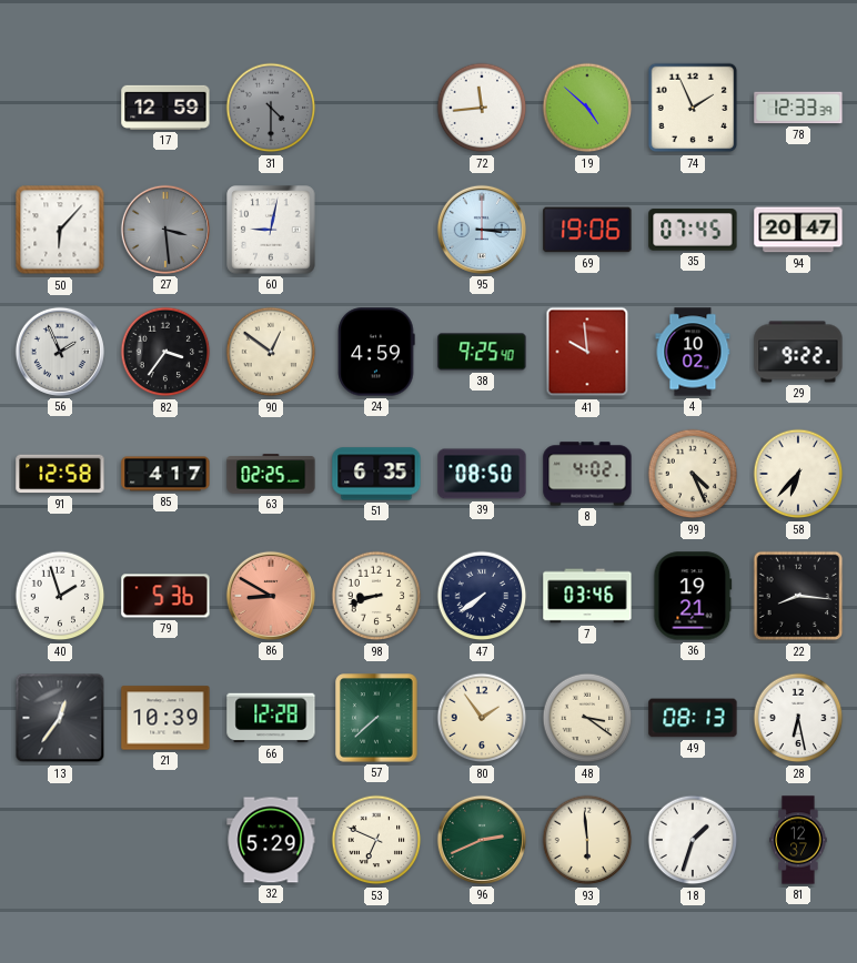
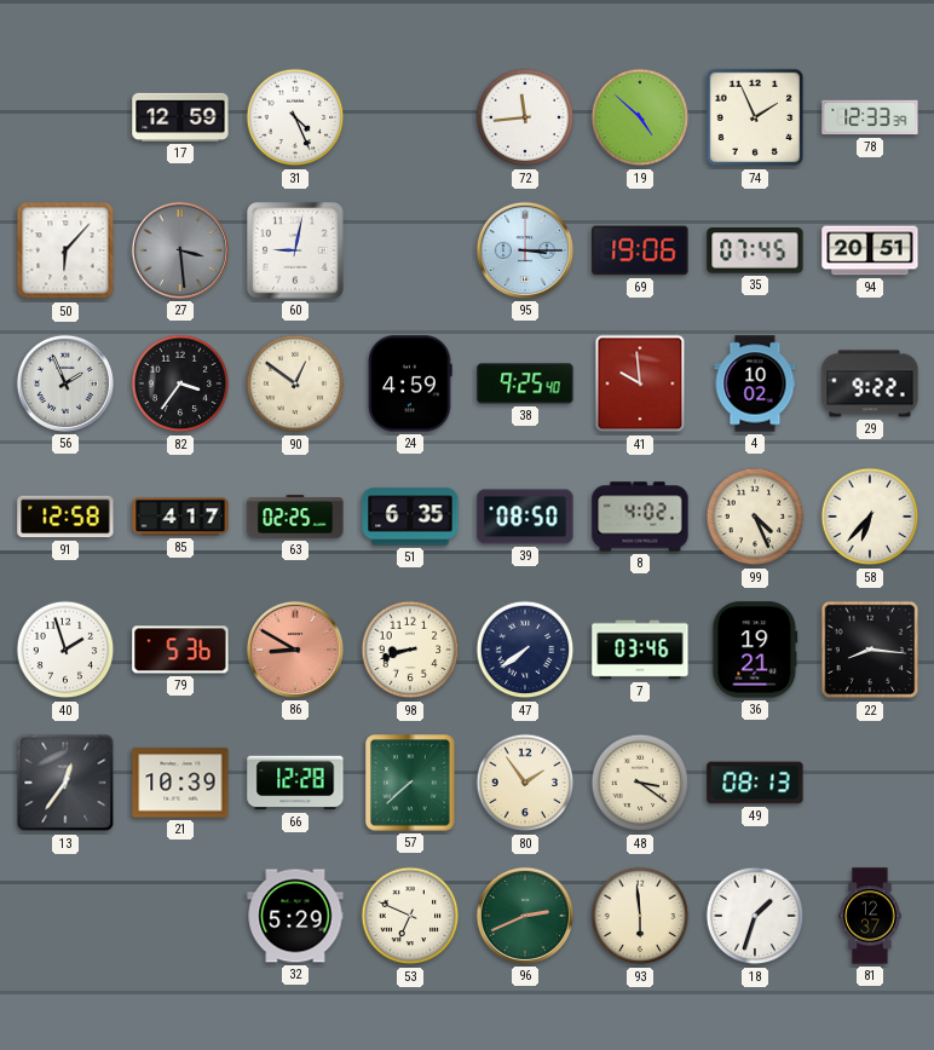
31: 4:30 -> 4:26
31 dial: grey -> white
94: 20:47 -> 20:51
28: 6:28 -> none
